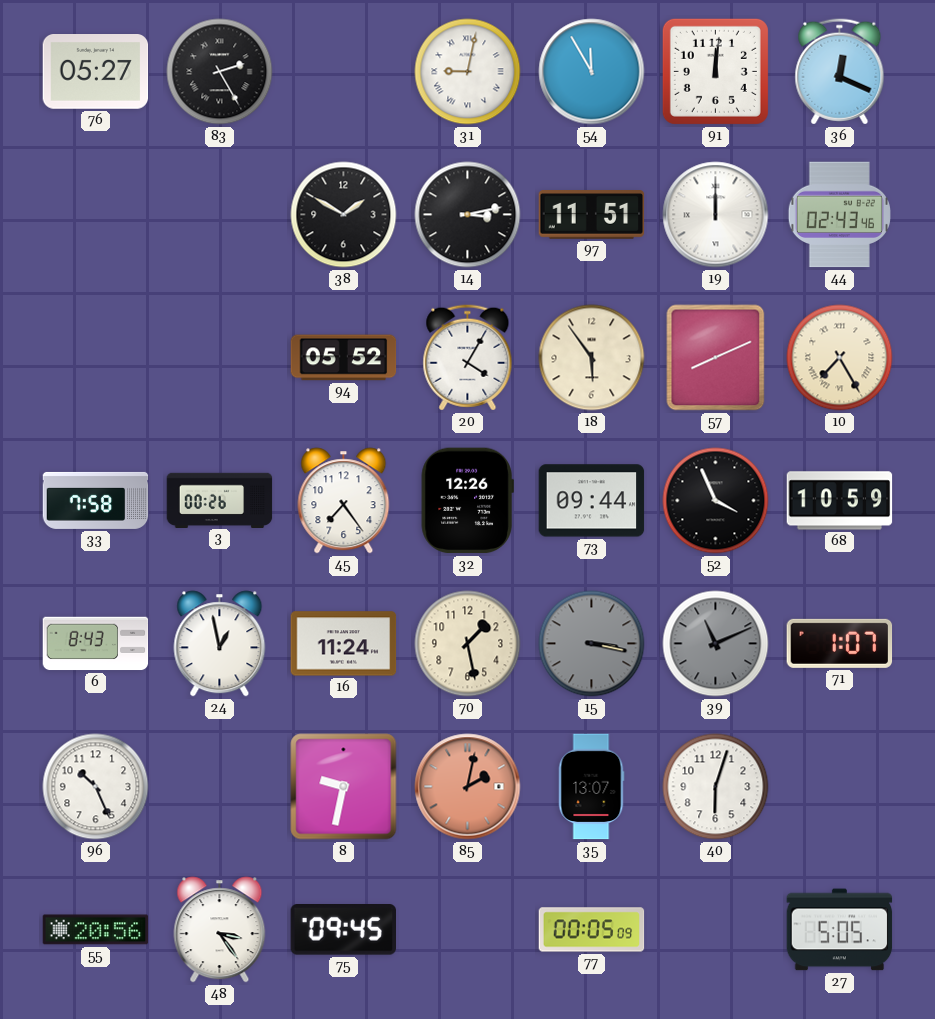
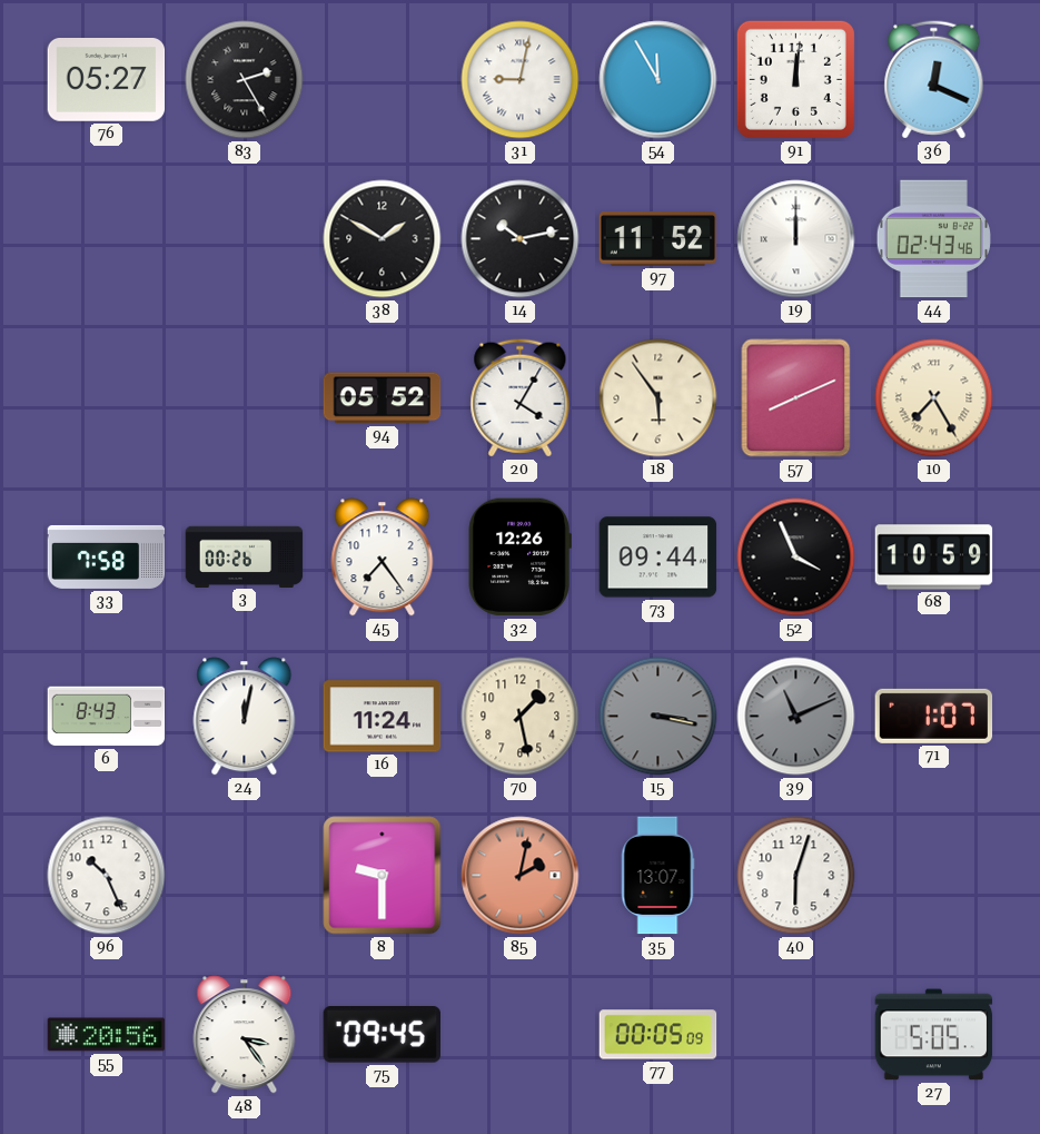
14: 3:13 -> 10:13
97: 11:51 -> 11:52
24: 12:58 -> 12:02
8: 9:32 -> 9:30
